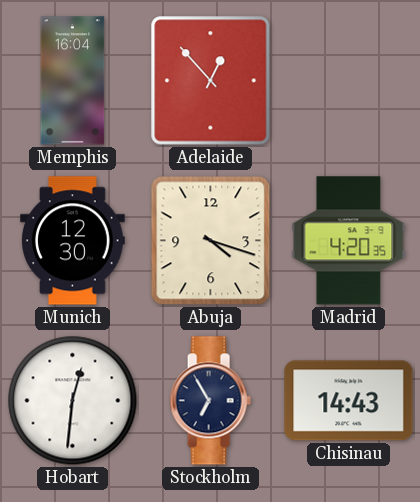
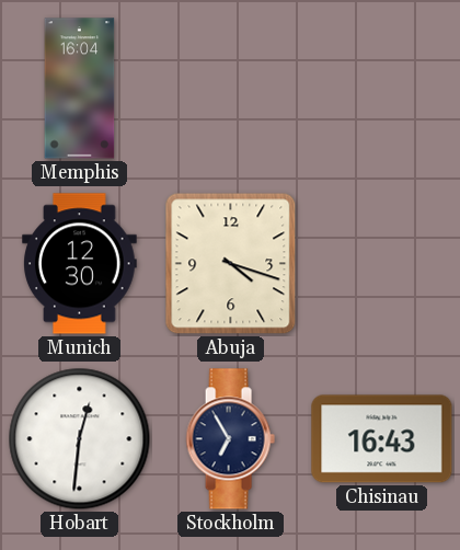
Adelaide: 12:53 -> none
Madrid: 4:20 -> none
Chisinau: 14:43 -> 16:43
